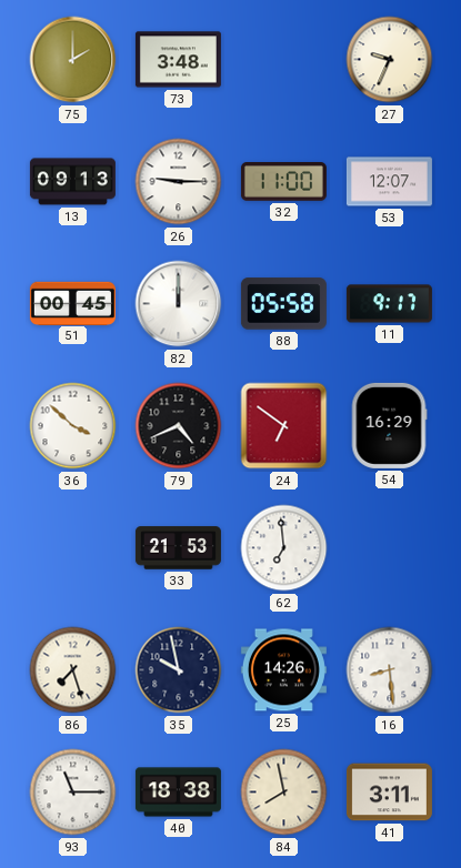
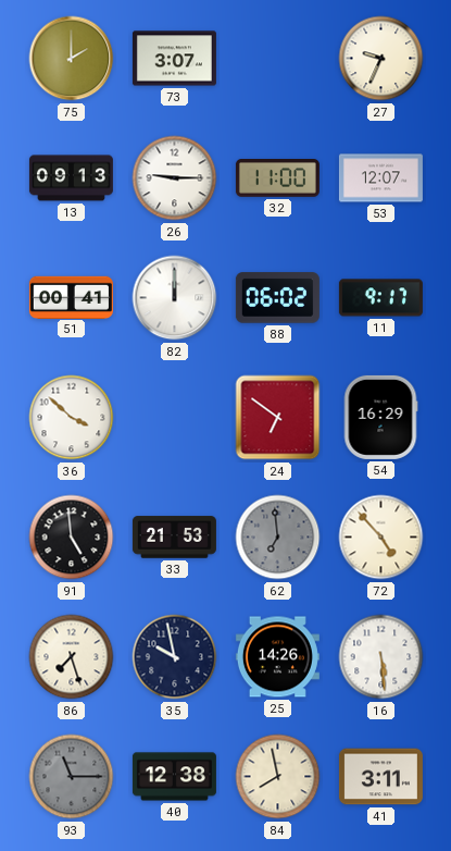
73: 3:48 -> 3:07
51: 00:45 -> 00:41
88: 05:58 -> 06:02
79: 4:41 -> none
91: none -> 4:59
62 dial: white -> grey
72: none -> 4:53
16: 8:29 -> 5:29
93 dial: white -> grey
40: 18:38 -> 12:38
